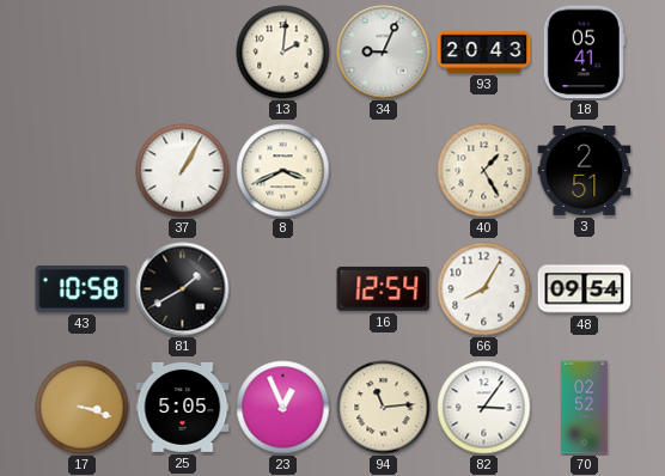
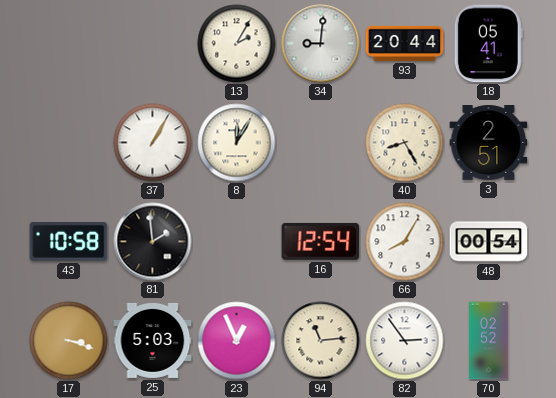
13: 2:01 -> 2:05
34: 9:04 -> 9:01
93: 20:43 -> 20:44
8: 3:41 -> 12:05
40: 1:25 -> 8:25
81: 1:40 -> 1:59
48: 09:54 -> 00:54
25: 5:05 -> 5:03
82: 3:06 -> 2:54
